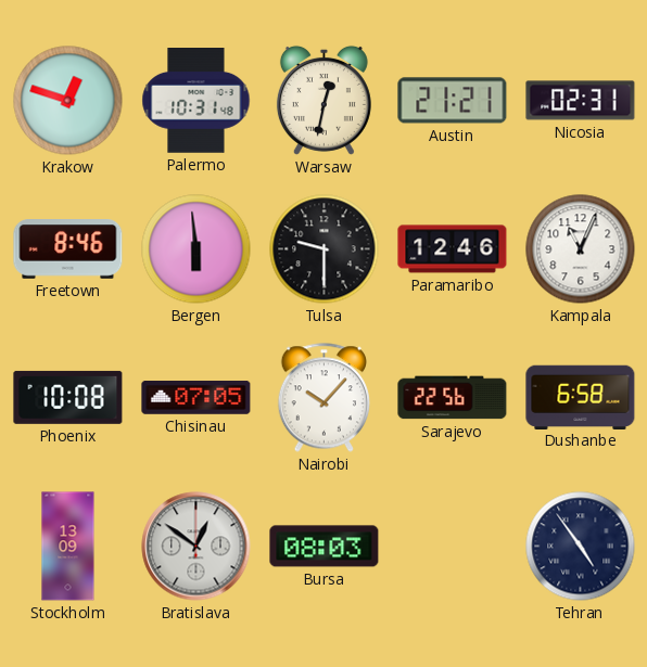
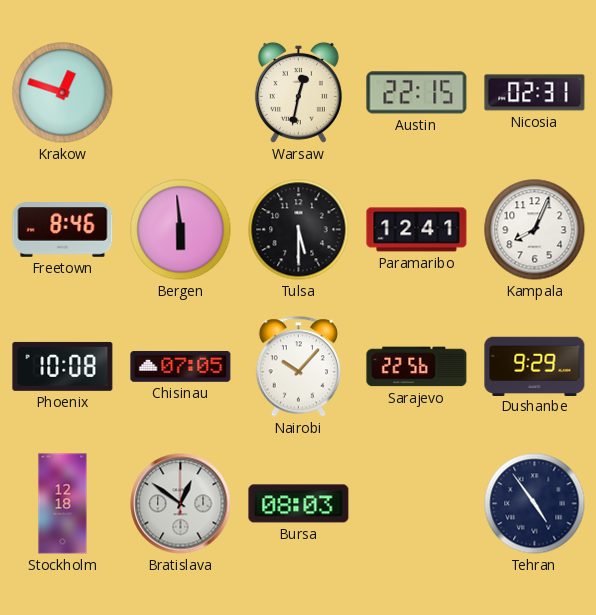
Palermo: 10:31 -> none
Austin: 21:21 -> 22:15
Tulsa: 9:30 -> 5:30
Paramaribo: 12:46 -> 12:41
Kampala: 11:04 -> 8:04
Dushanbe: 6:58 -> 9:29
Stockholm: 13:09 -> 12:18
